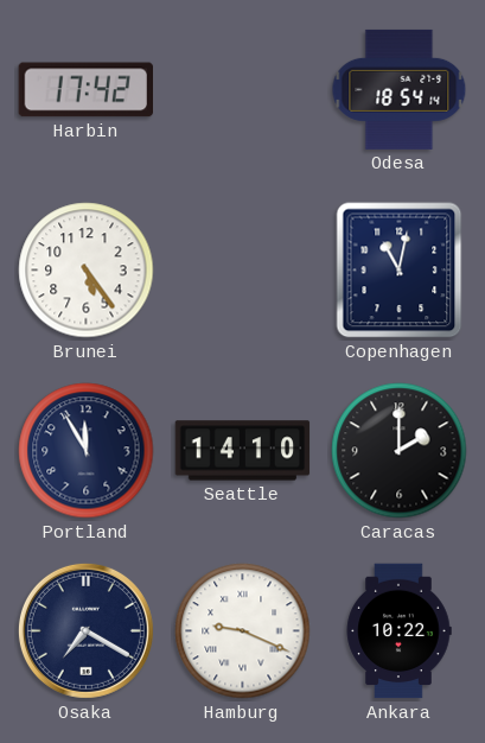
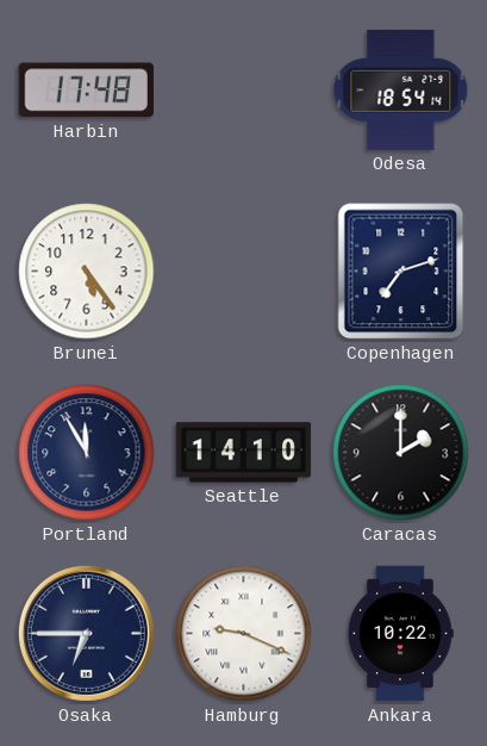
Harbin: 17:42 -> 17:48
Copenhagen: 11:02 -> 7:12
Osaka: 7:20 -> 6:45
